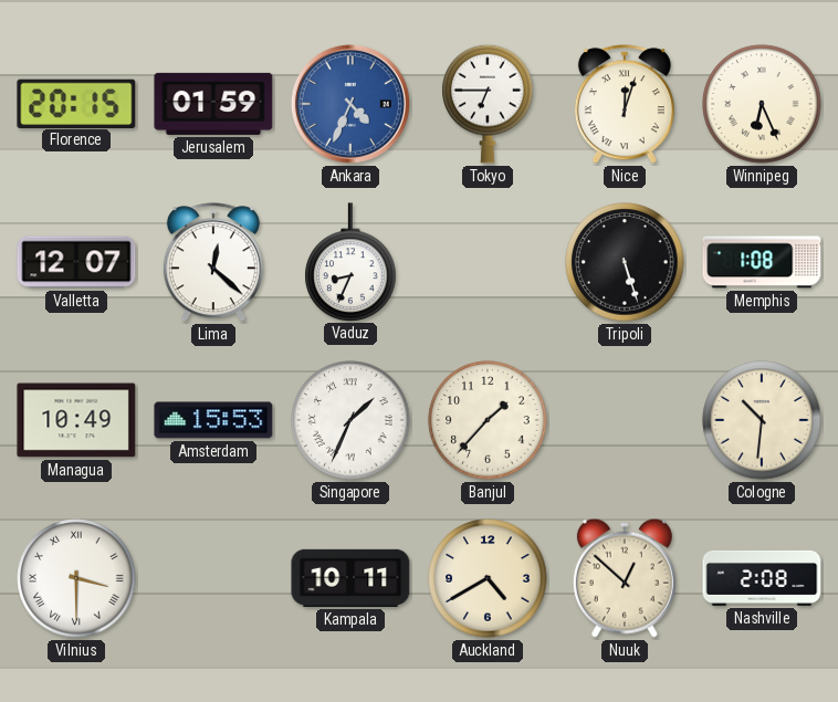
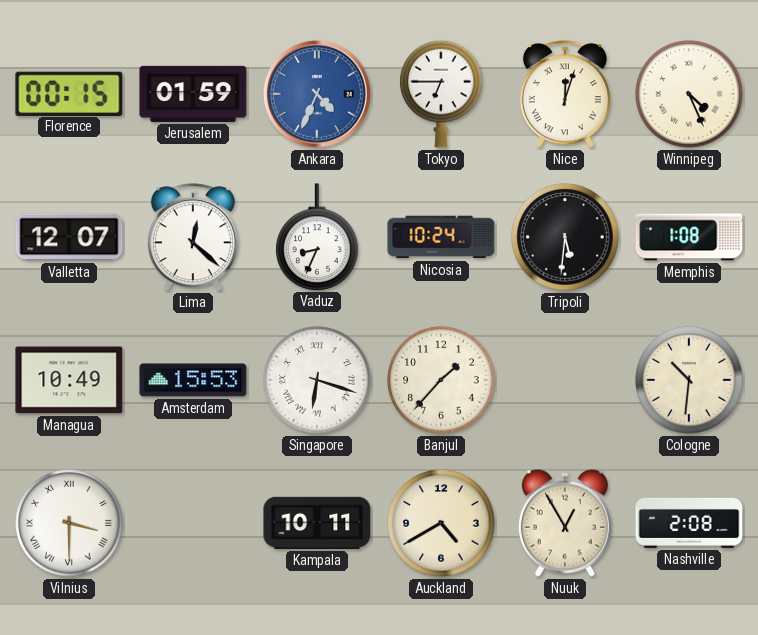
Florence: 20:15 -> 00:15
Winnipeg: 6:26 -> 4:26
Nicosia: none -> 10:24
Tripoli: 5:27 -> 5:31
Singapore: 1:34 -> 6:18
Nuuk: 12:52 -> 12:55
